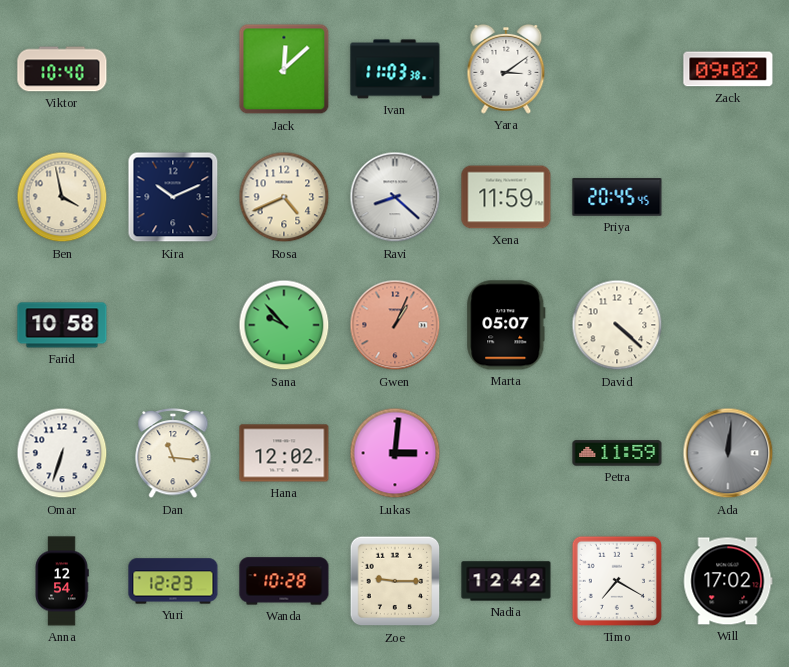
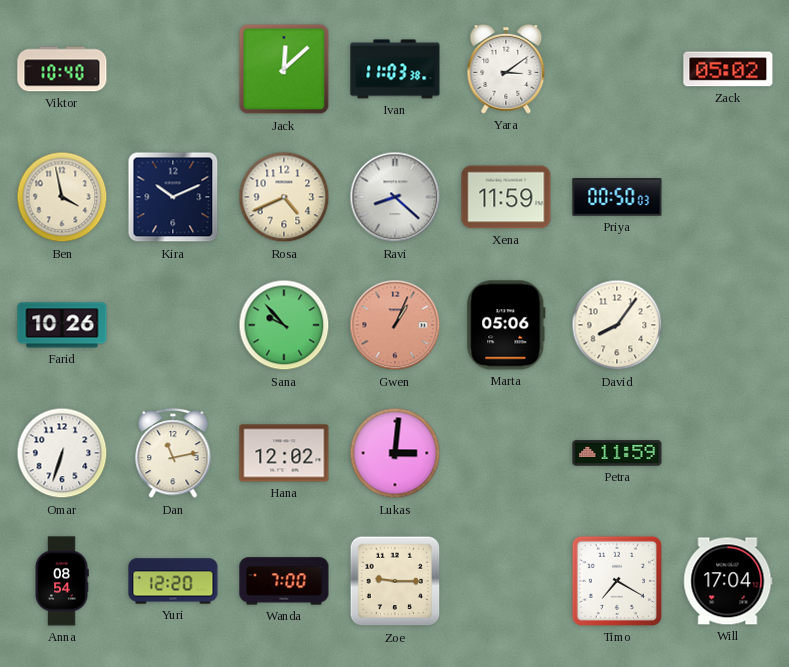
Zack: 09:02 -> 05:02
Priya: 20:45 -> 00:50
Farid: 10:58 -> 10:26
Marta: 05:07 -> 05:06
David: 4:22 -> 8:06
Dan: 11:16 -> 11:13
Ada: 12:01 -> none
Anna: 12:54 -> 08:54
Yuri: 12:23 -> 12:20
Wanda: 10:28 -> 7:00
Nadia: 12:42 -> none
Will: 17:02 -> 17:04
